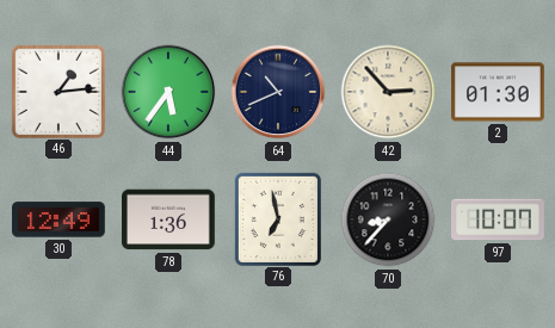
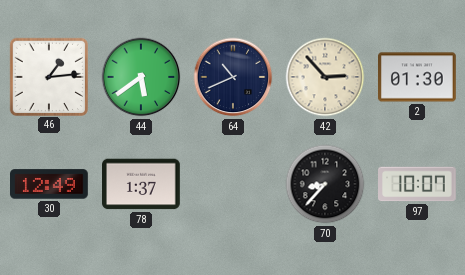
44: 5:36 -> 5:39
78: 1:36 -> 1:37
76: 6:58 -> none
